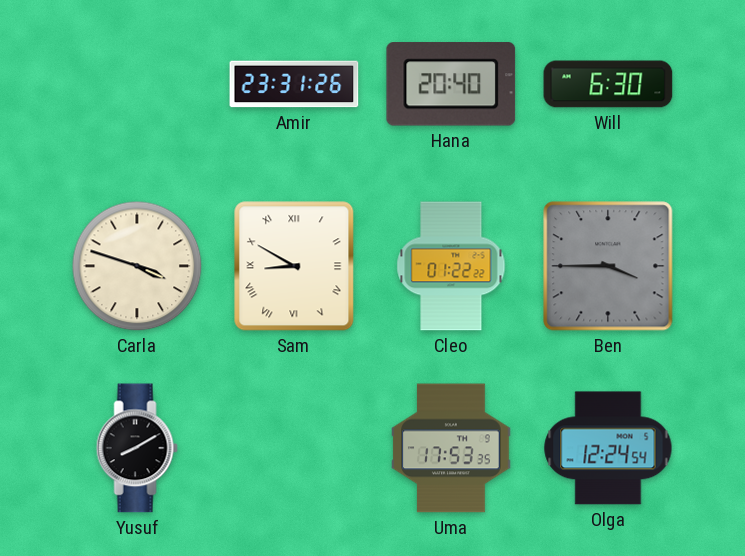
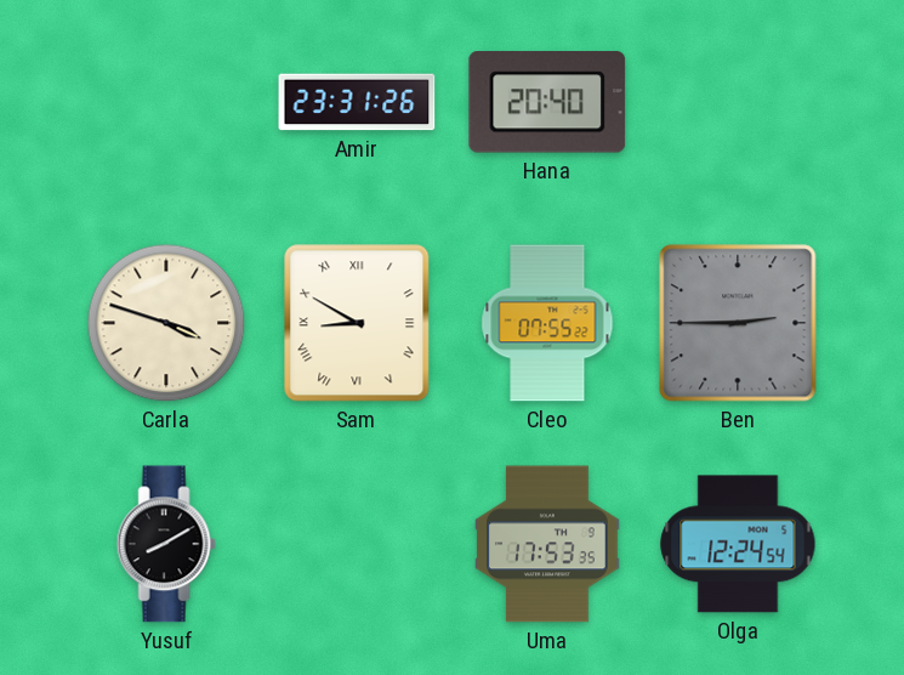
Will: 6:30 -> none
Cleo: 01:22 -> 07:55
Ben: 3:45 -> 2:45
